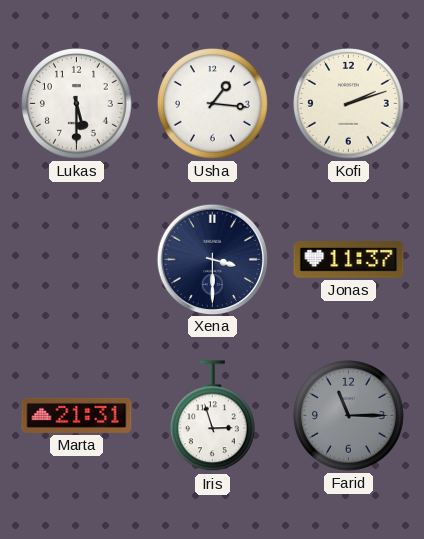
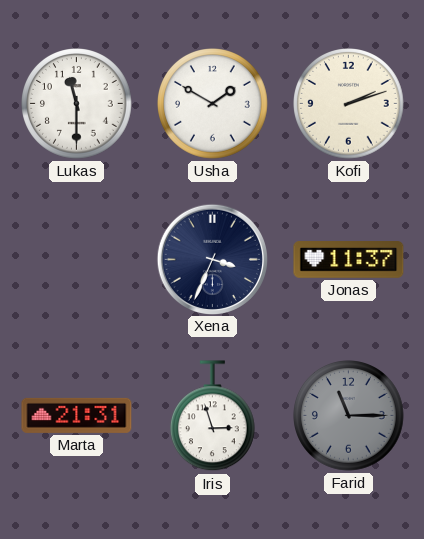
Lukas: 5:30 -> 11:30
Usha: 1:16 -> 1:50
Xena: 3:30 -> 3:34
